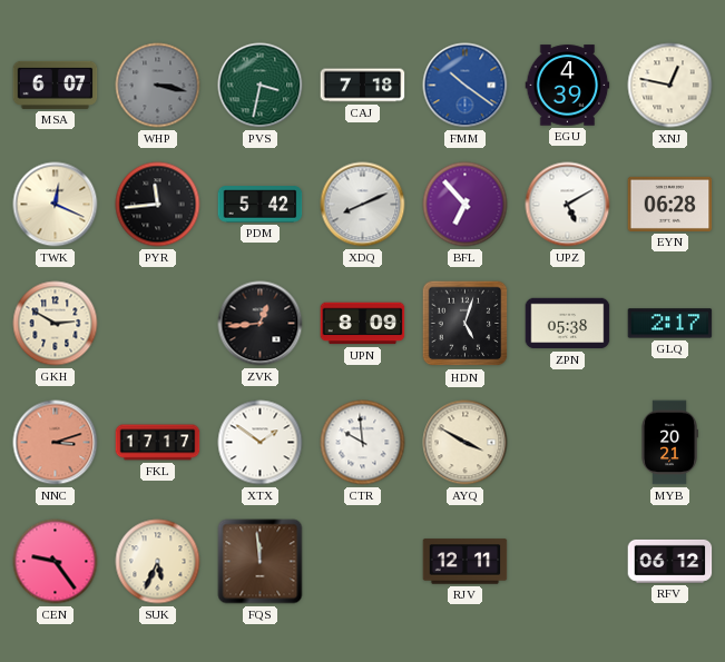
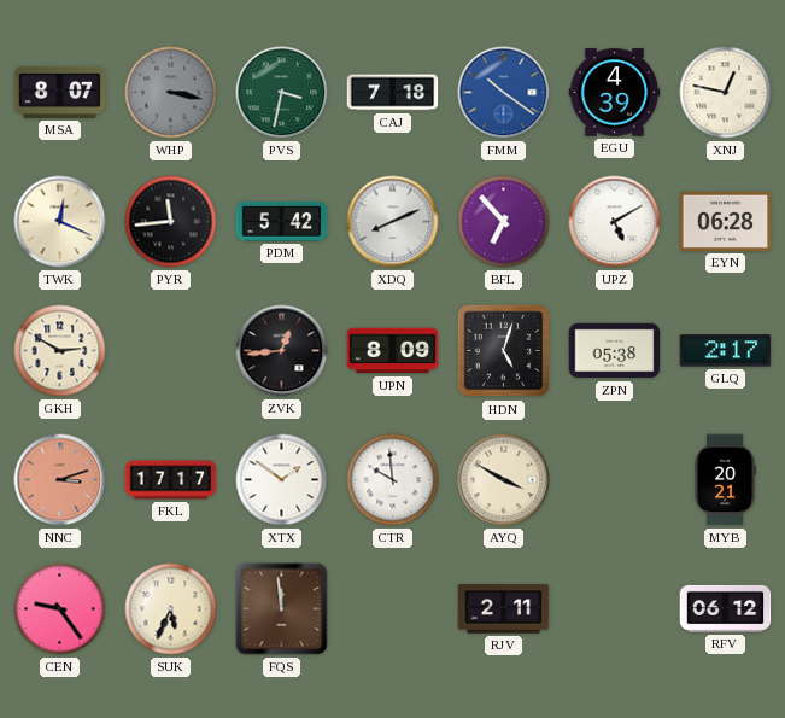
MSA: 6:07 -> 8:07
RJV: 12:11 -> 2:11
